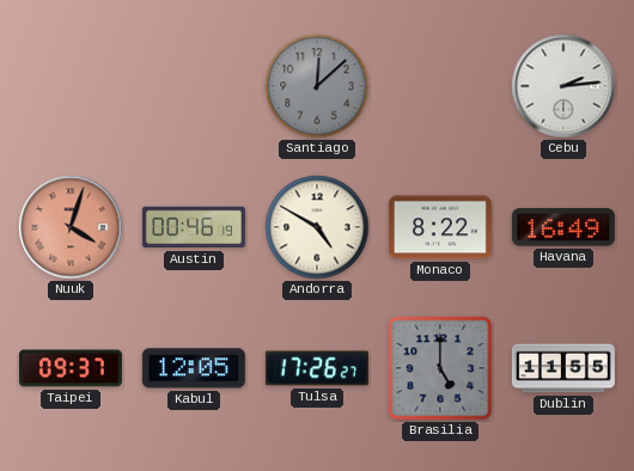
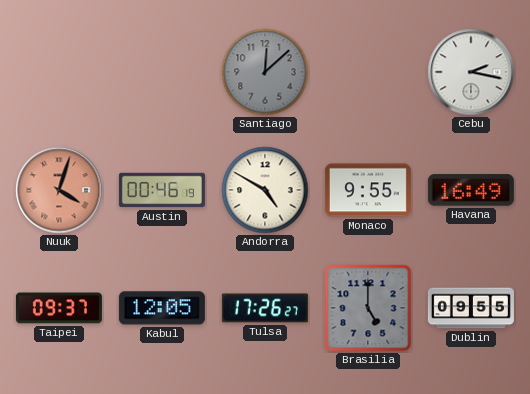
Cebu: 2:14 -> 2:17
Monaco: 8:22 -> 9:55
Dublin: 11:55 -> 09:55
